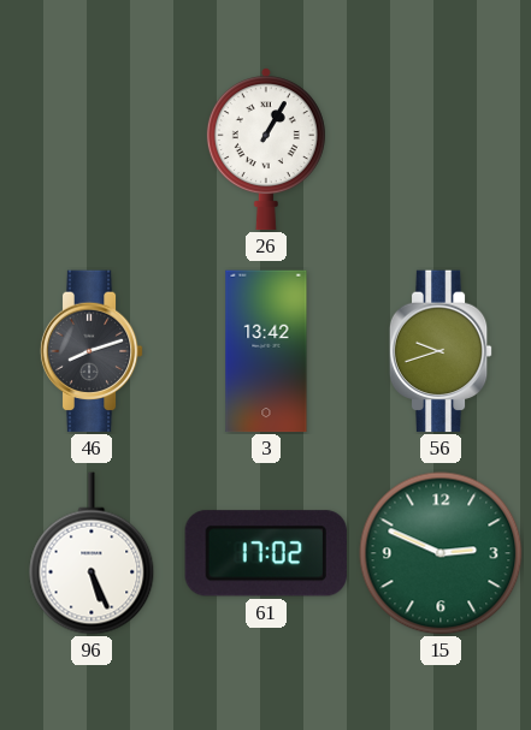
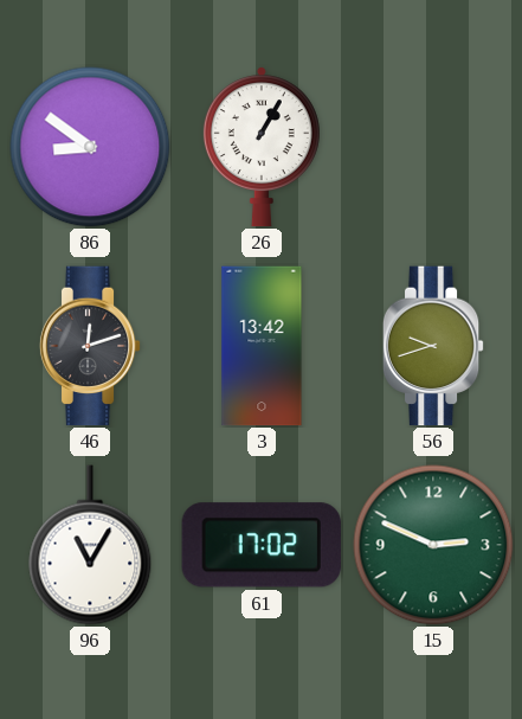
86: none -> 8:51
46: 8:12 -> 12:12
96: 5:26 -> 11:05
